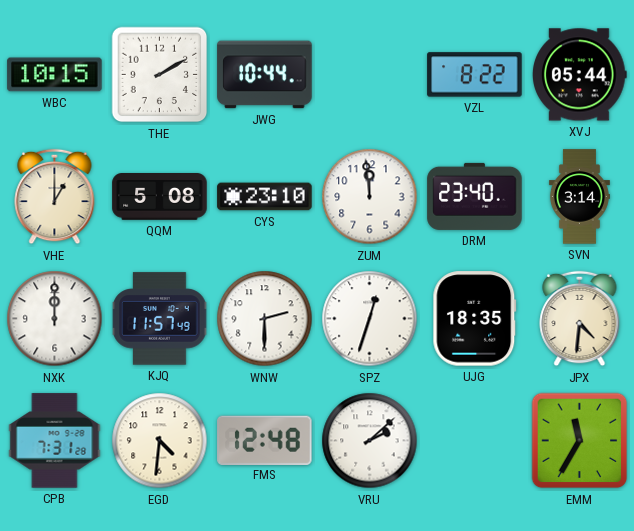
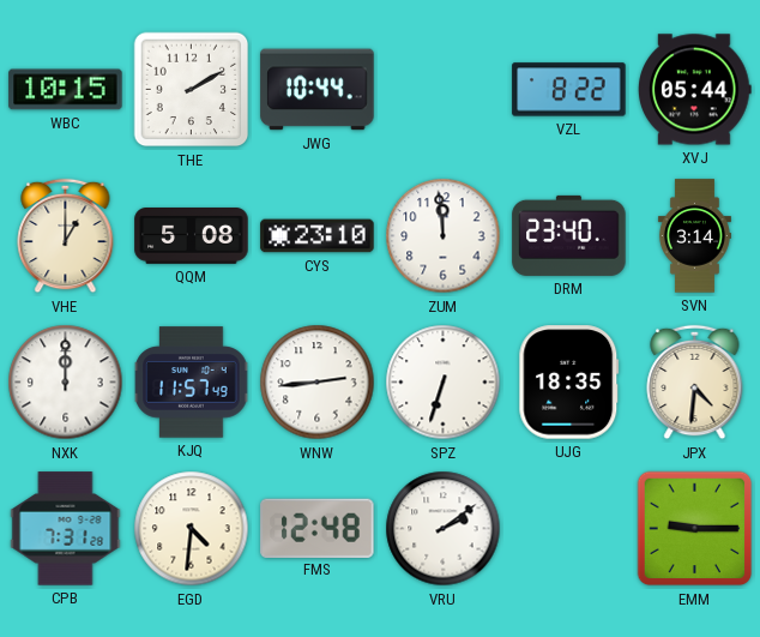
WNW: 2:30 -> 2:44
SPZ: 12:33 -> 6:33
VRU: 2:08 -> 2:09
EMM: 11:35 -> 9:15
